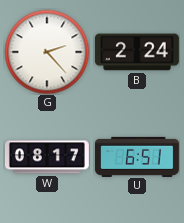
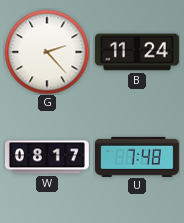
B: 2:24 -> 11:24
U: 6:51 -> 7:48
